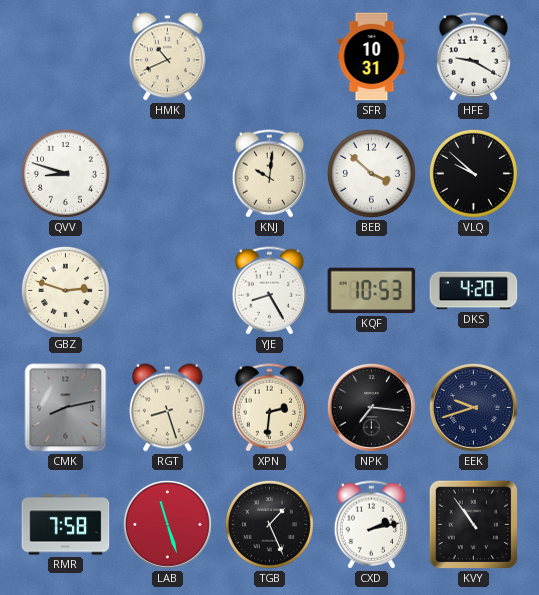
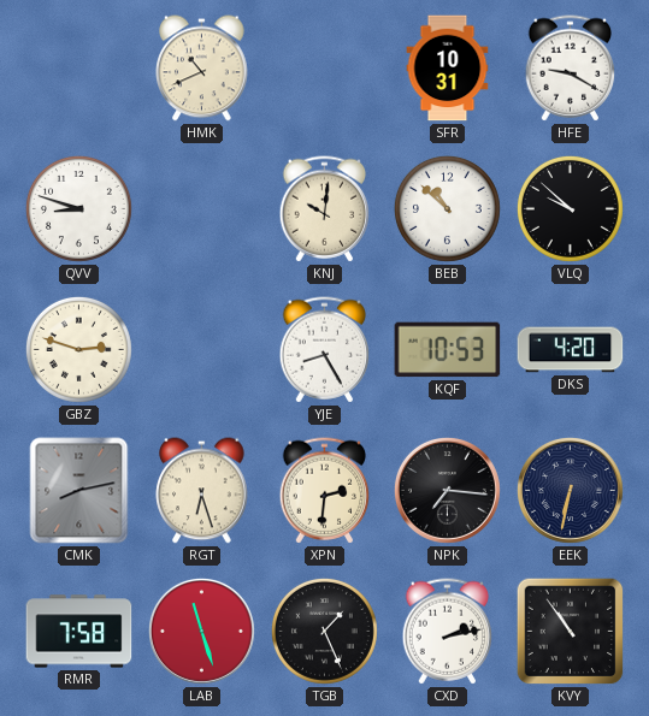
BEB: 3:52 -> 10:52
RGT: 8:27 -> 6:27
EEK: 9:42 -> 6:32
